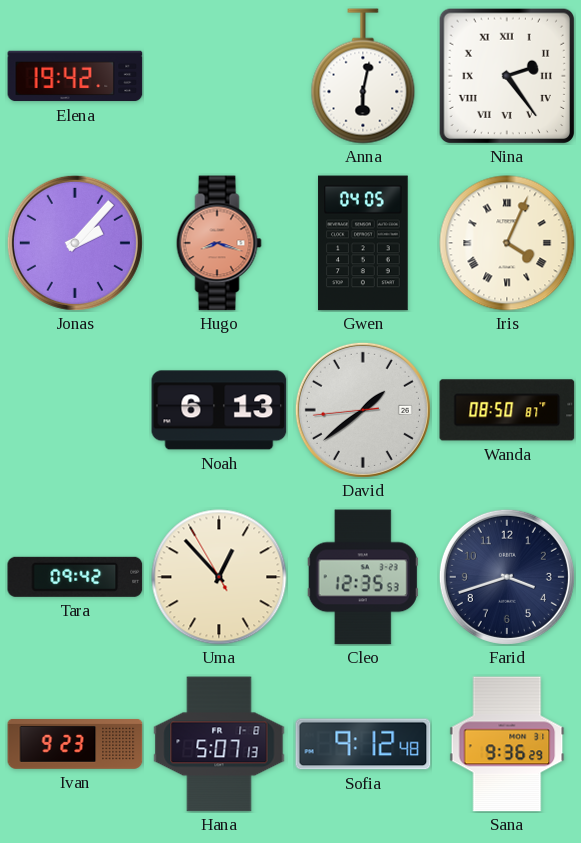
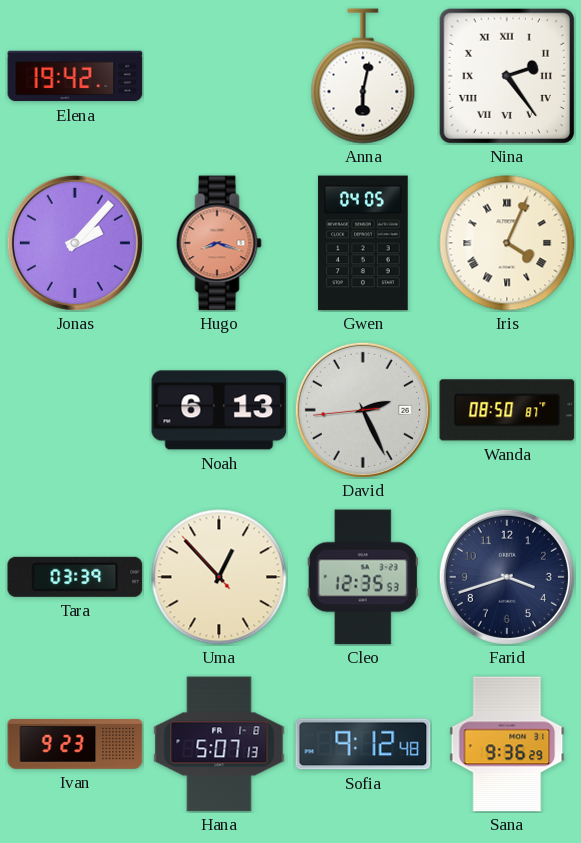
David: 1:38 -> 2:25
Tara: 09:42 -> 03:39
Uma: 12:52:55 -> 12:52:53
